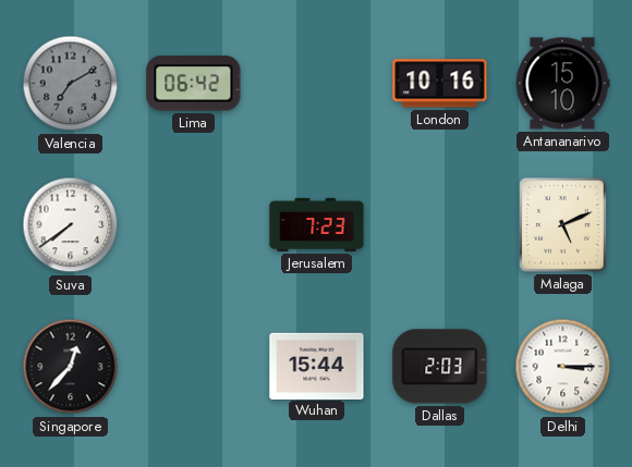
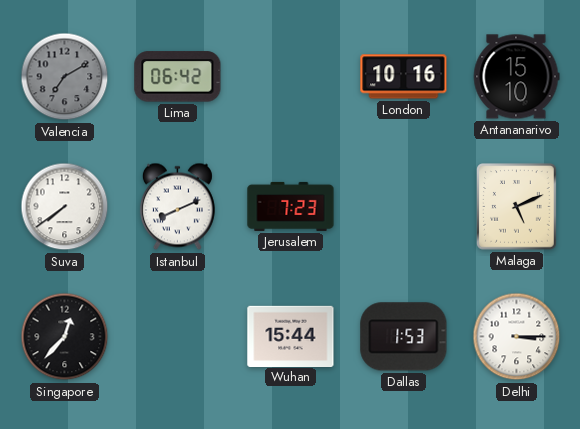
Istanbul: none -> 8:11
Dallas: 2:03 -> 1:53
